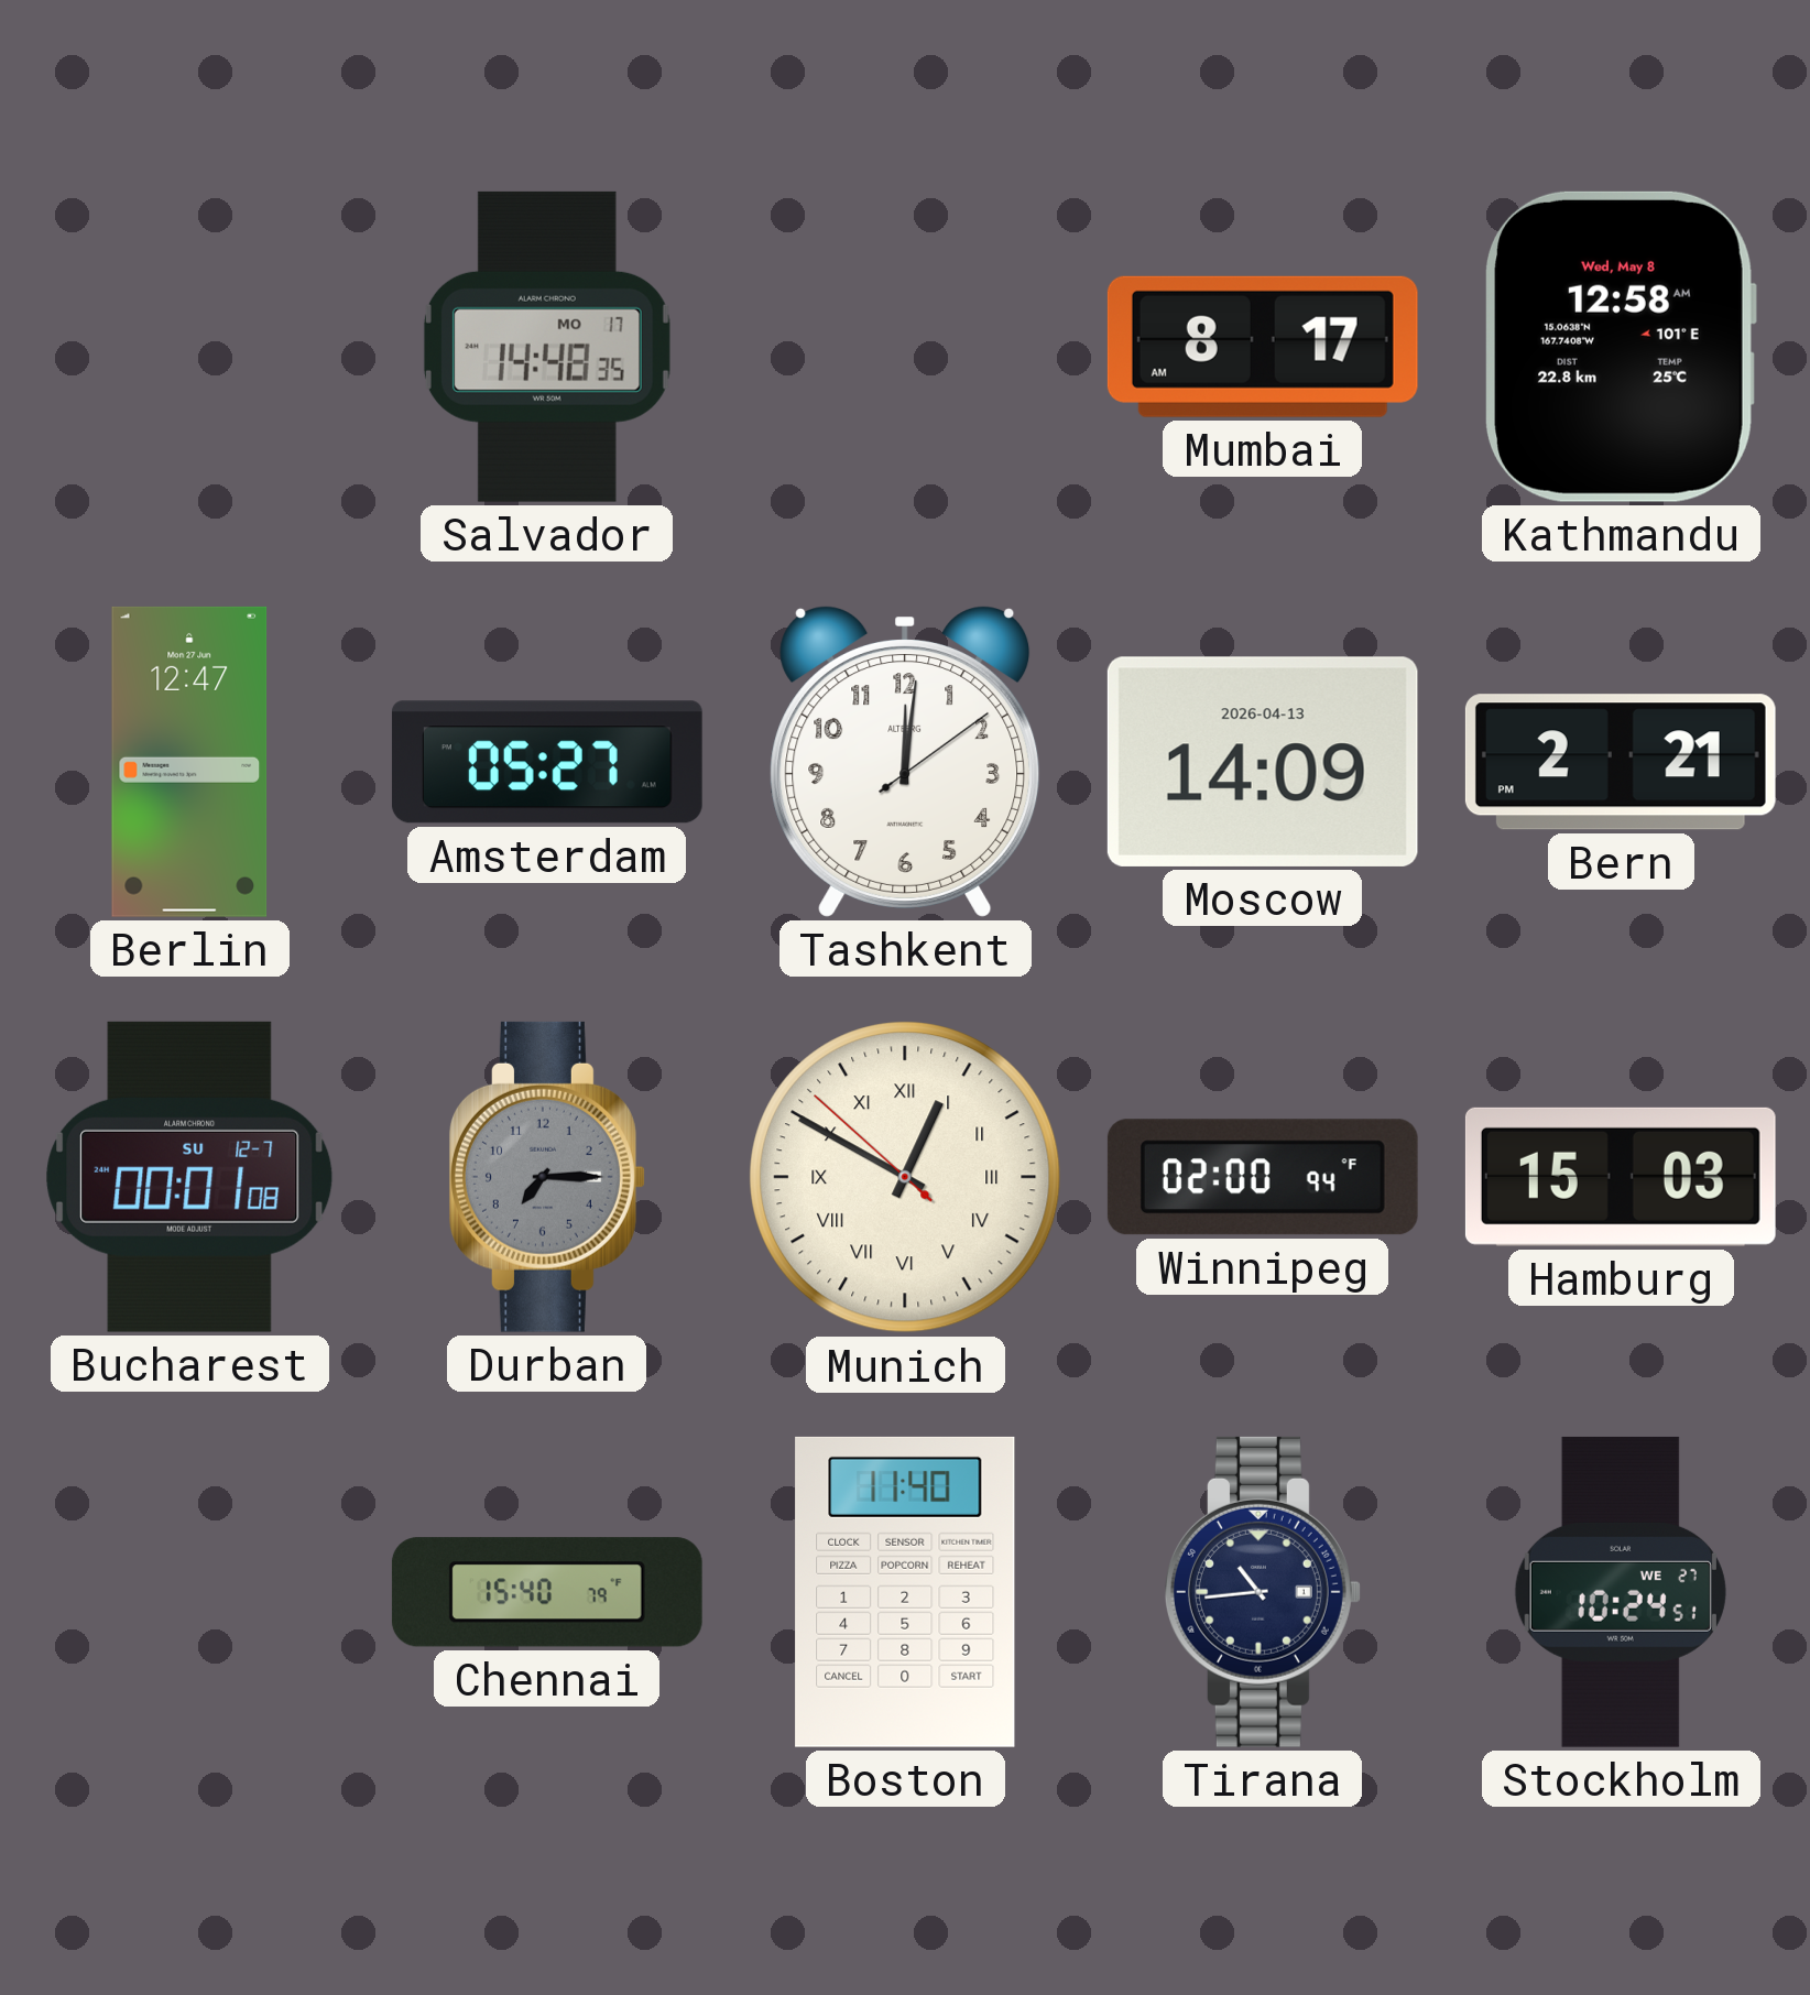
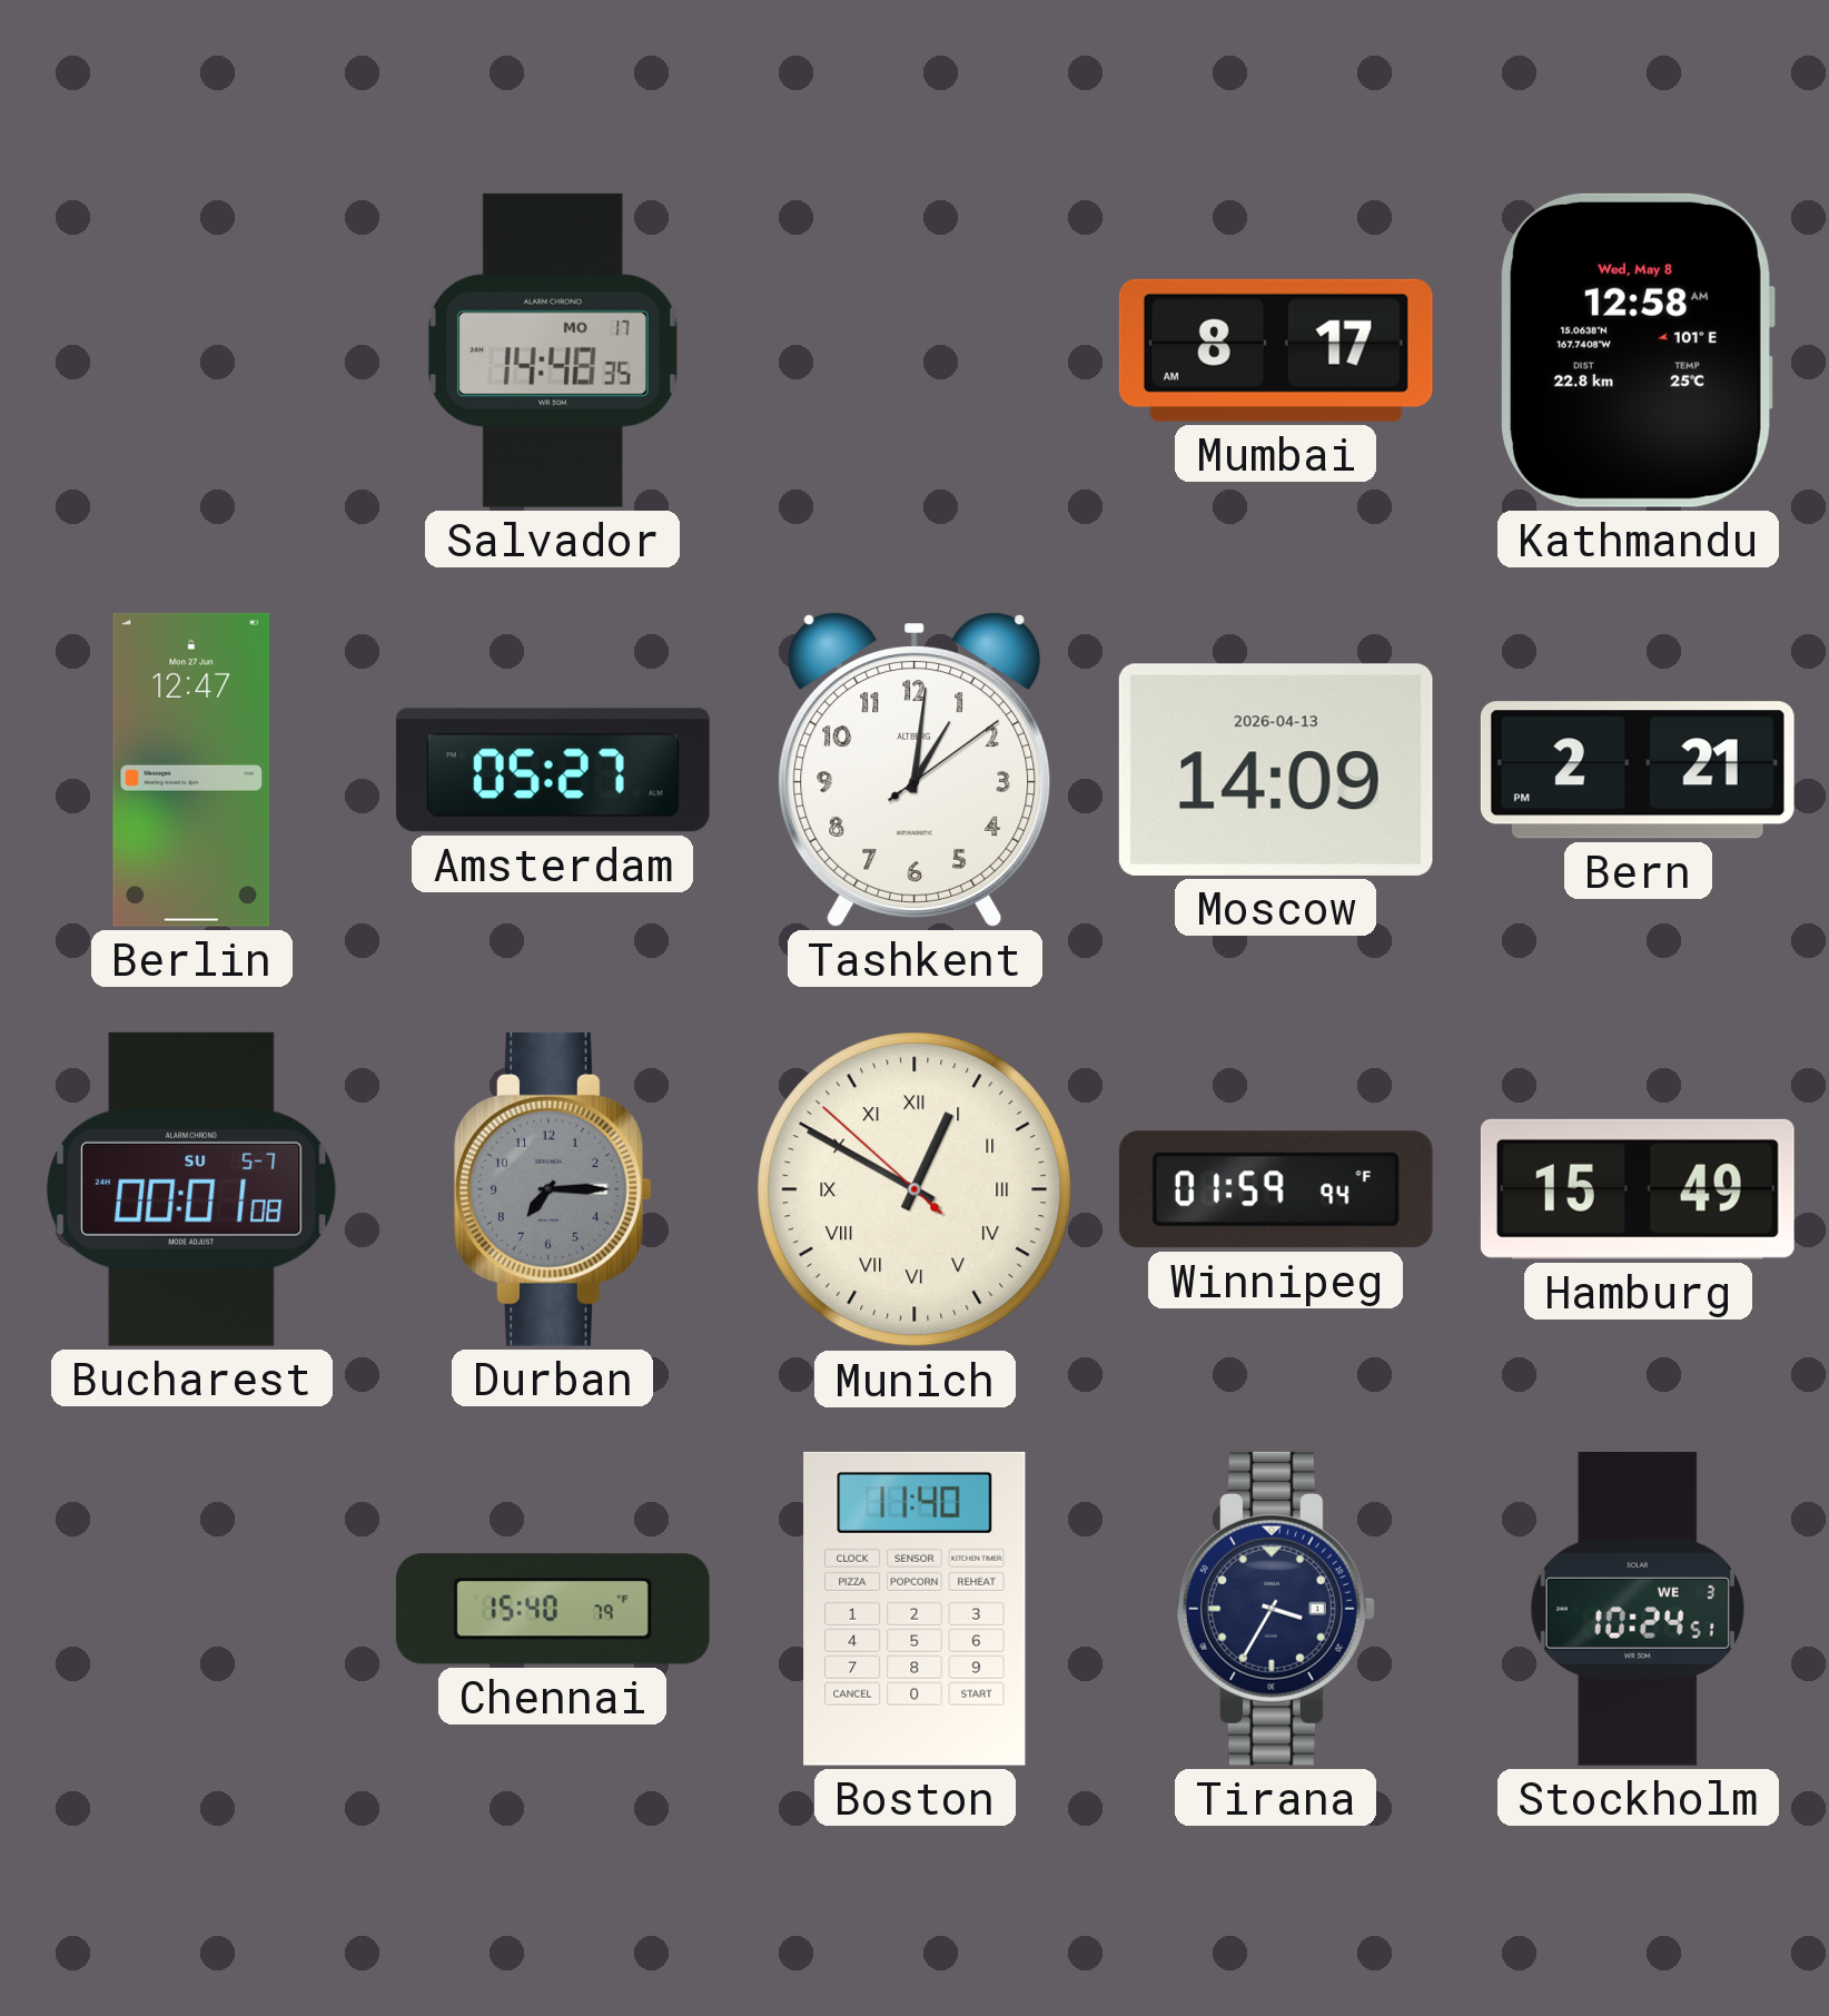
Tashkent: 12:01 -> 1:01
Bucharest date: SU 12-7 -> SU 5-7
Winnipeg: 02:00 -> 01:59
Hamburg: 15:03 -> 15:49
Tirana: 10:44 -> 3:35
Stockholm date: WE 27 -> WE 3
